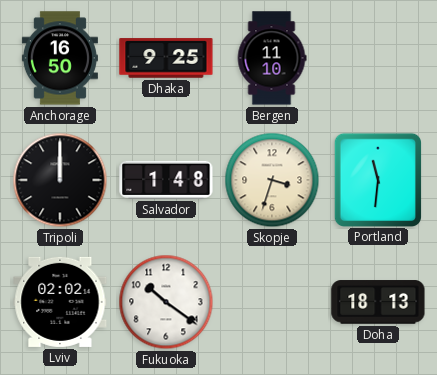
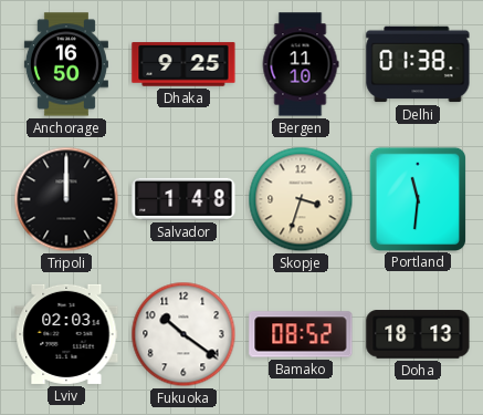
Delhi: none -> 01:38
Lviv: 02:02 -> 02:03
Bamako: none -> 08:52
